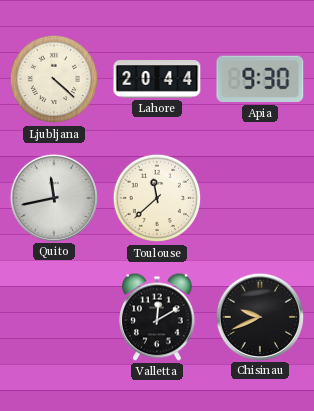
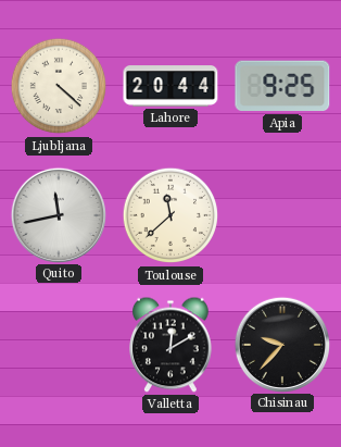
Apia: 9:30 -> 9:25
Chisinau: 9:41 -> 9:37
